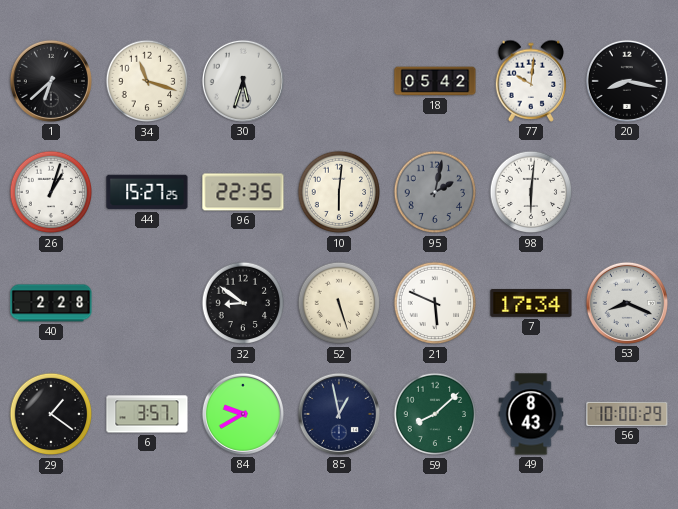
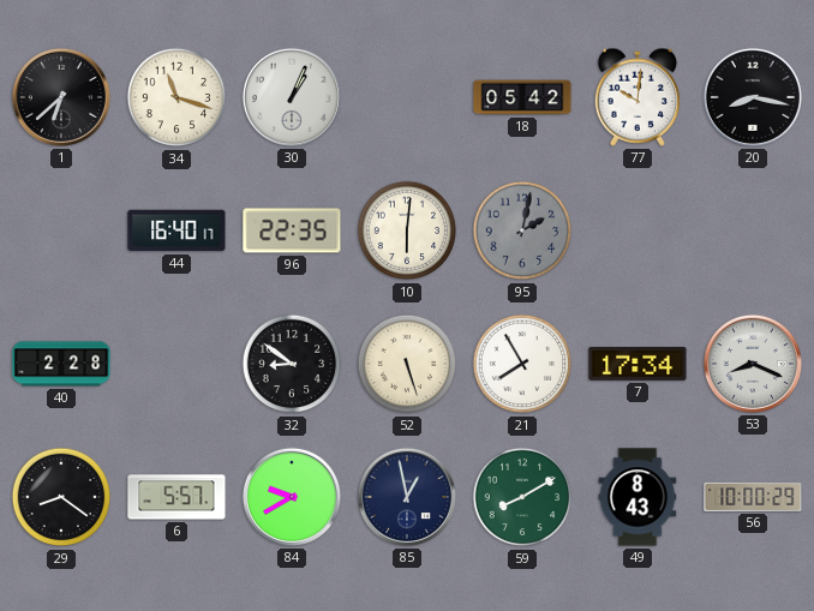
30: 5:33 -> 1:04
26: 1:03 -> none
44: 15:27 -> 16:40
98: 6:01 -> none
21: 5:49 -> 7:55
29: 1:21 -> 8:21
6: 3:57 -> 5:57
59: 8:08 -> 8:10
